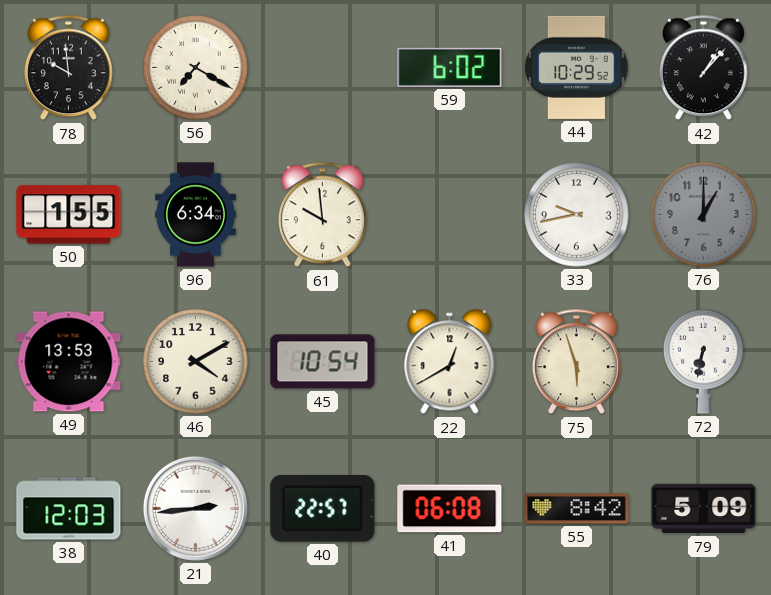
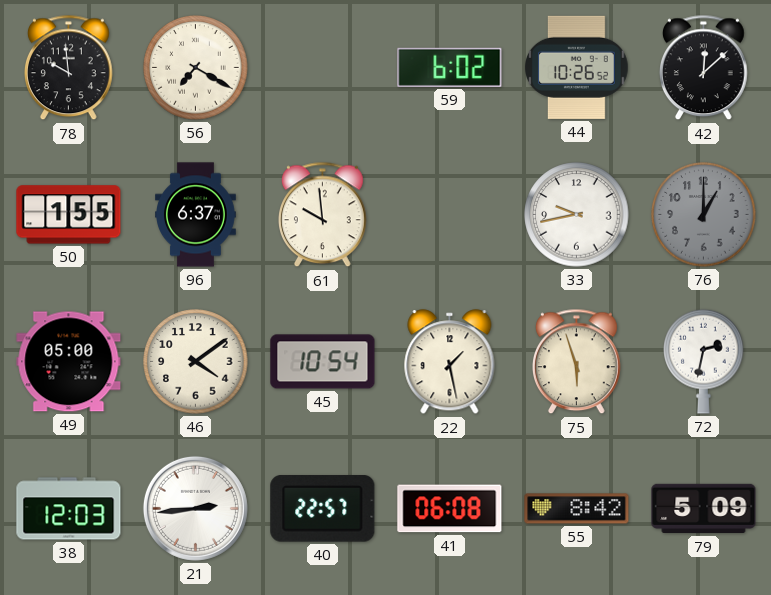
44: 10:29 -> 10:26
42: 1:07 -> 12:08
96: 6:34 -> 6:37
49: 13:53 -> 05:00
46: 4:10 -> 4:09
22: 12:40 -> 1:28
72: 6:32 -> 2:32
